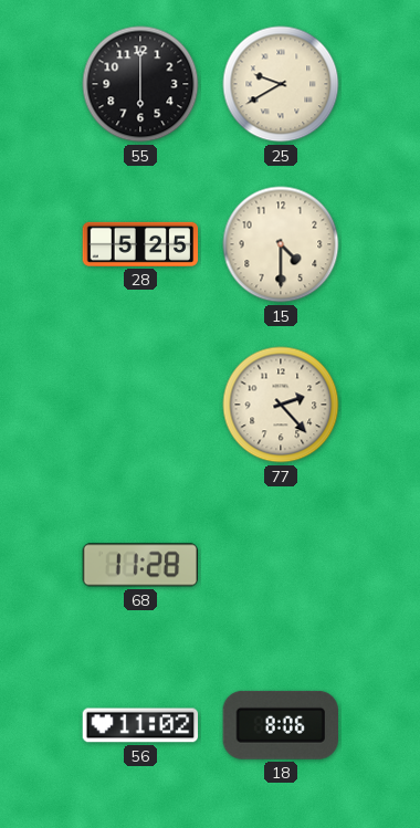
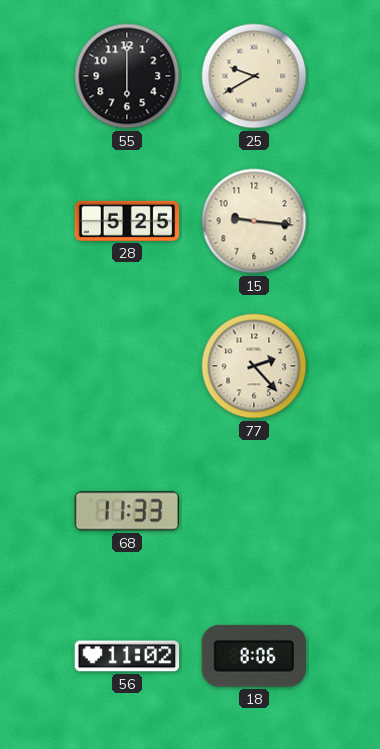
15: 4:30 -> 9:16
68: 11:28 -> 11:33
